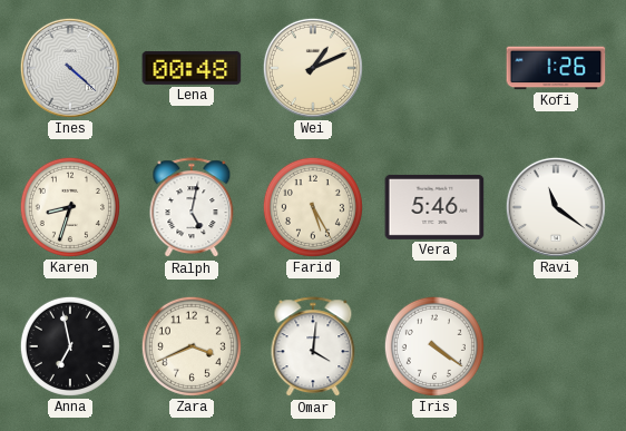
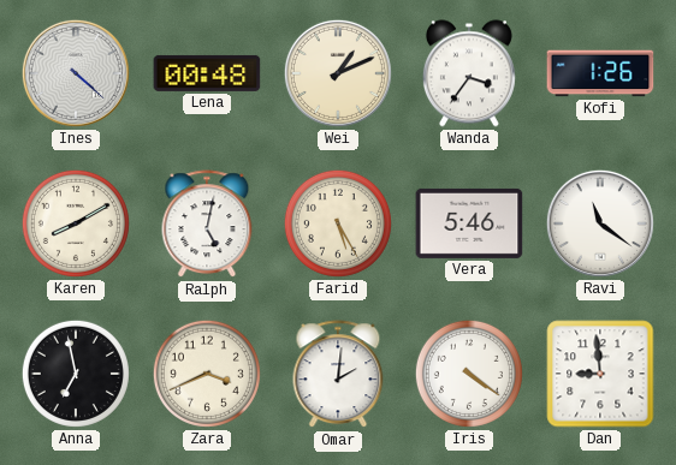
Wanda: none -> 3:36
Karen: 8:33 -> 8:10
Omar: 4:01 -> 2:01
Dan: none -> 8:59
